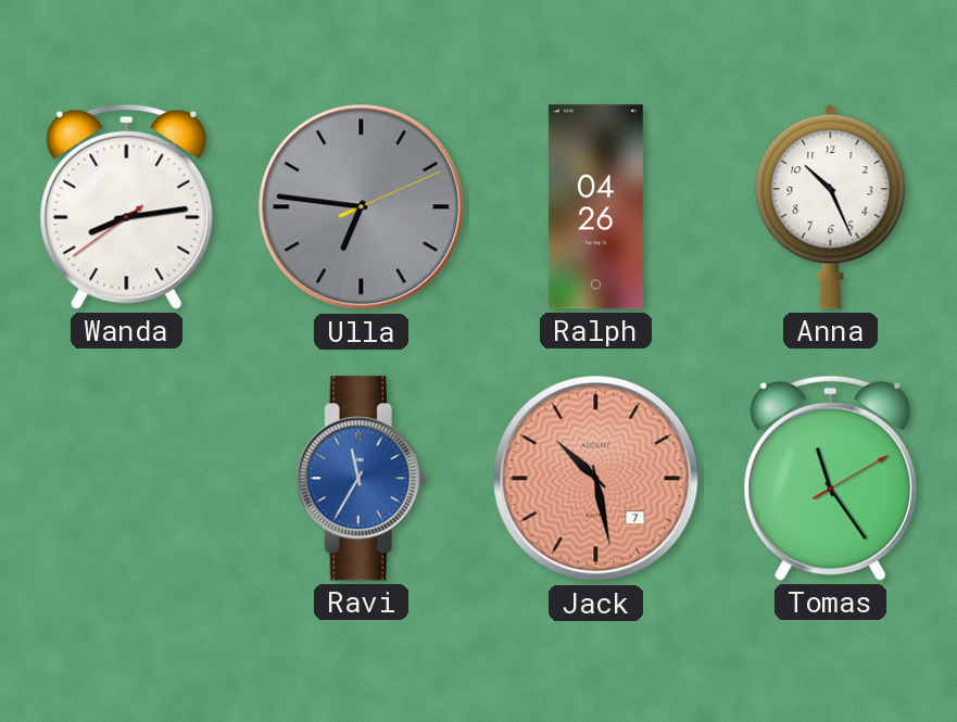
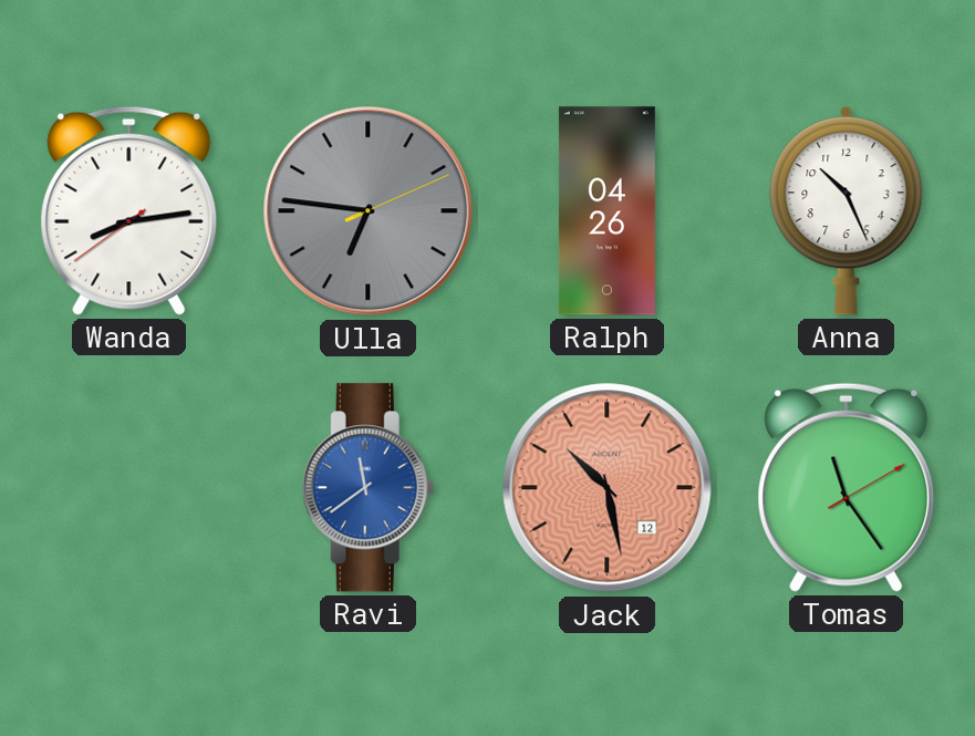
Ravi: 11:35 -> 11:39
Jack date: 7 -> 12
